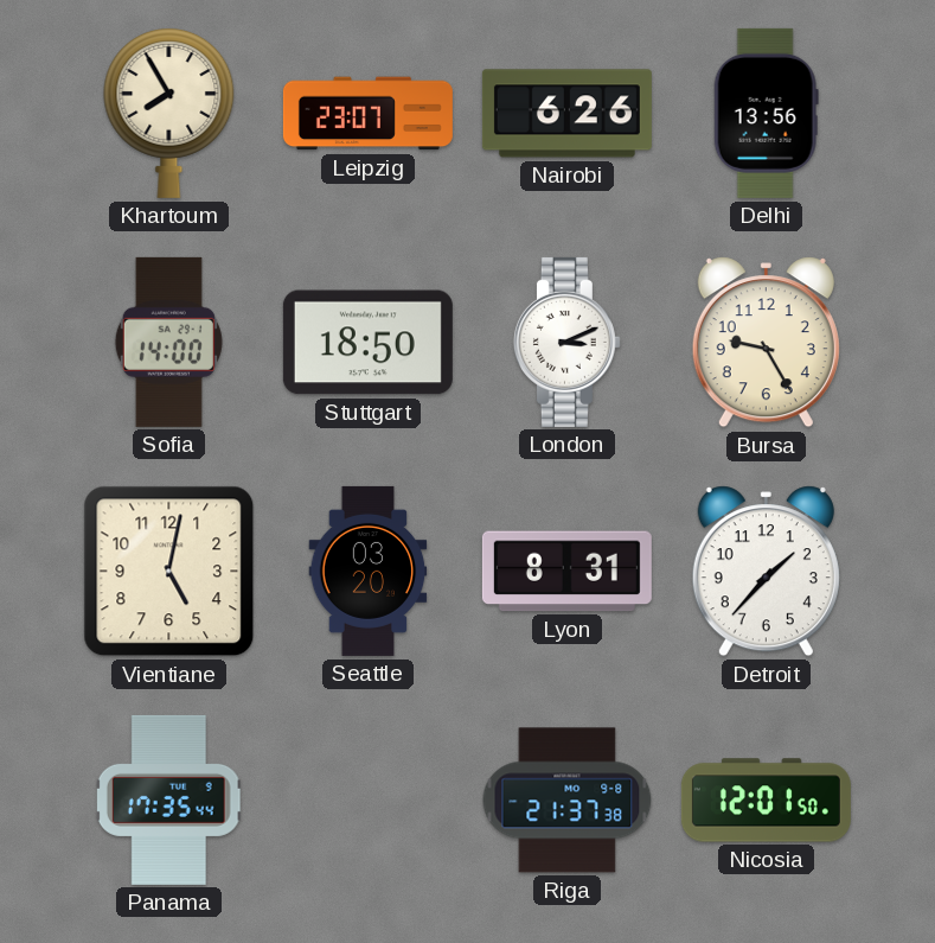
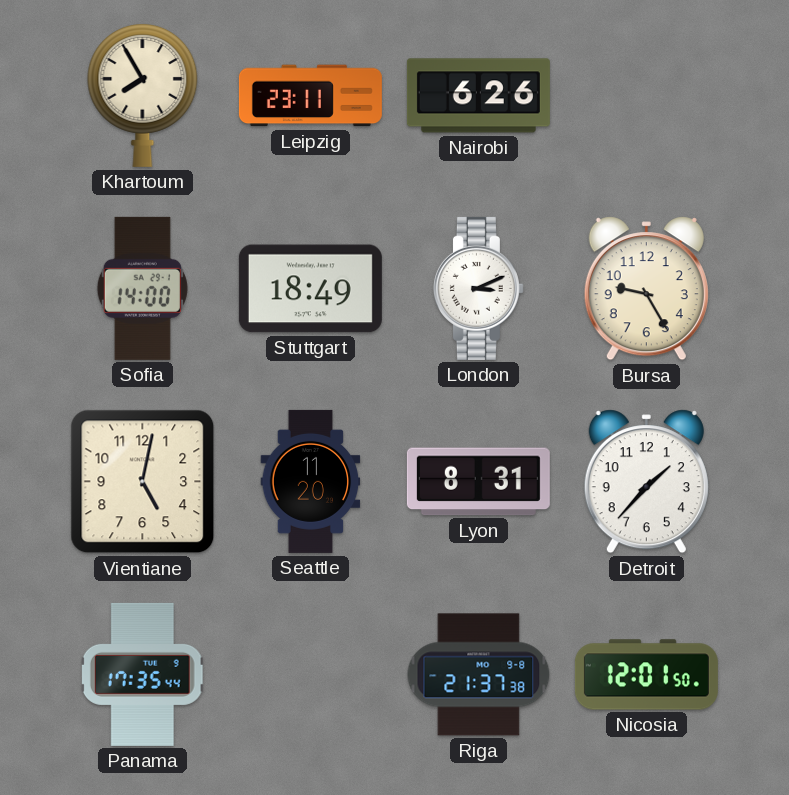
Leipzig: 23:07 -> 23:11
Delhi: 13:56 -> none
Stuttgart: 18:50 -> 18:49
Seattle: 03:20 -> 11:20
